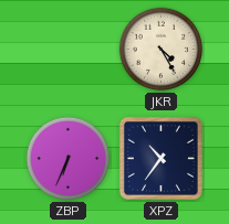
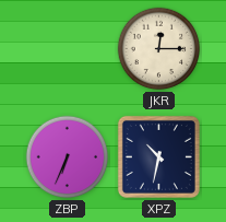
JKR: 4:25 -> 12:15
XPZ: 10:36 -> 10:32
